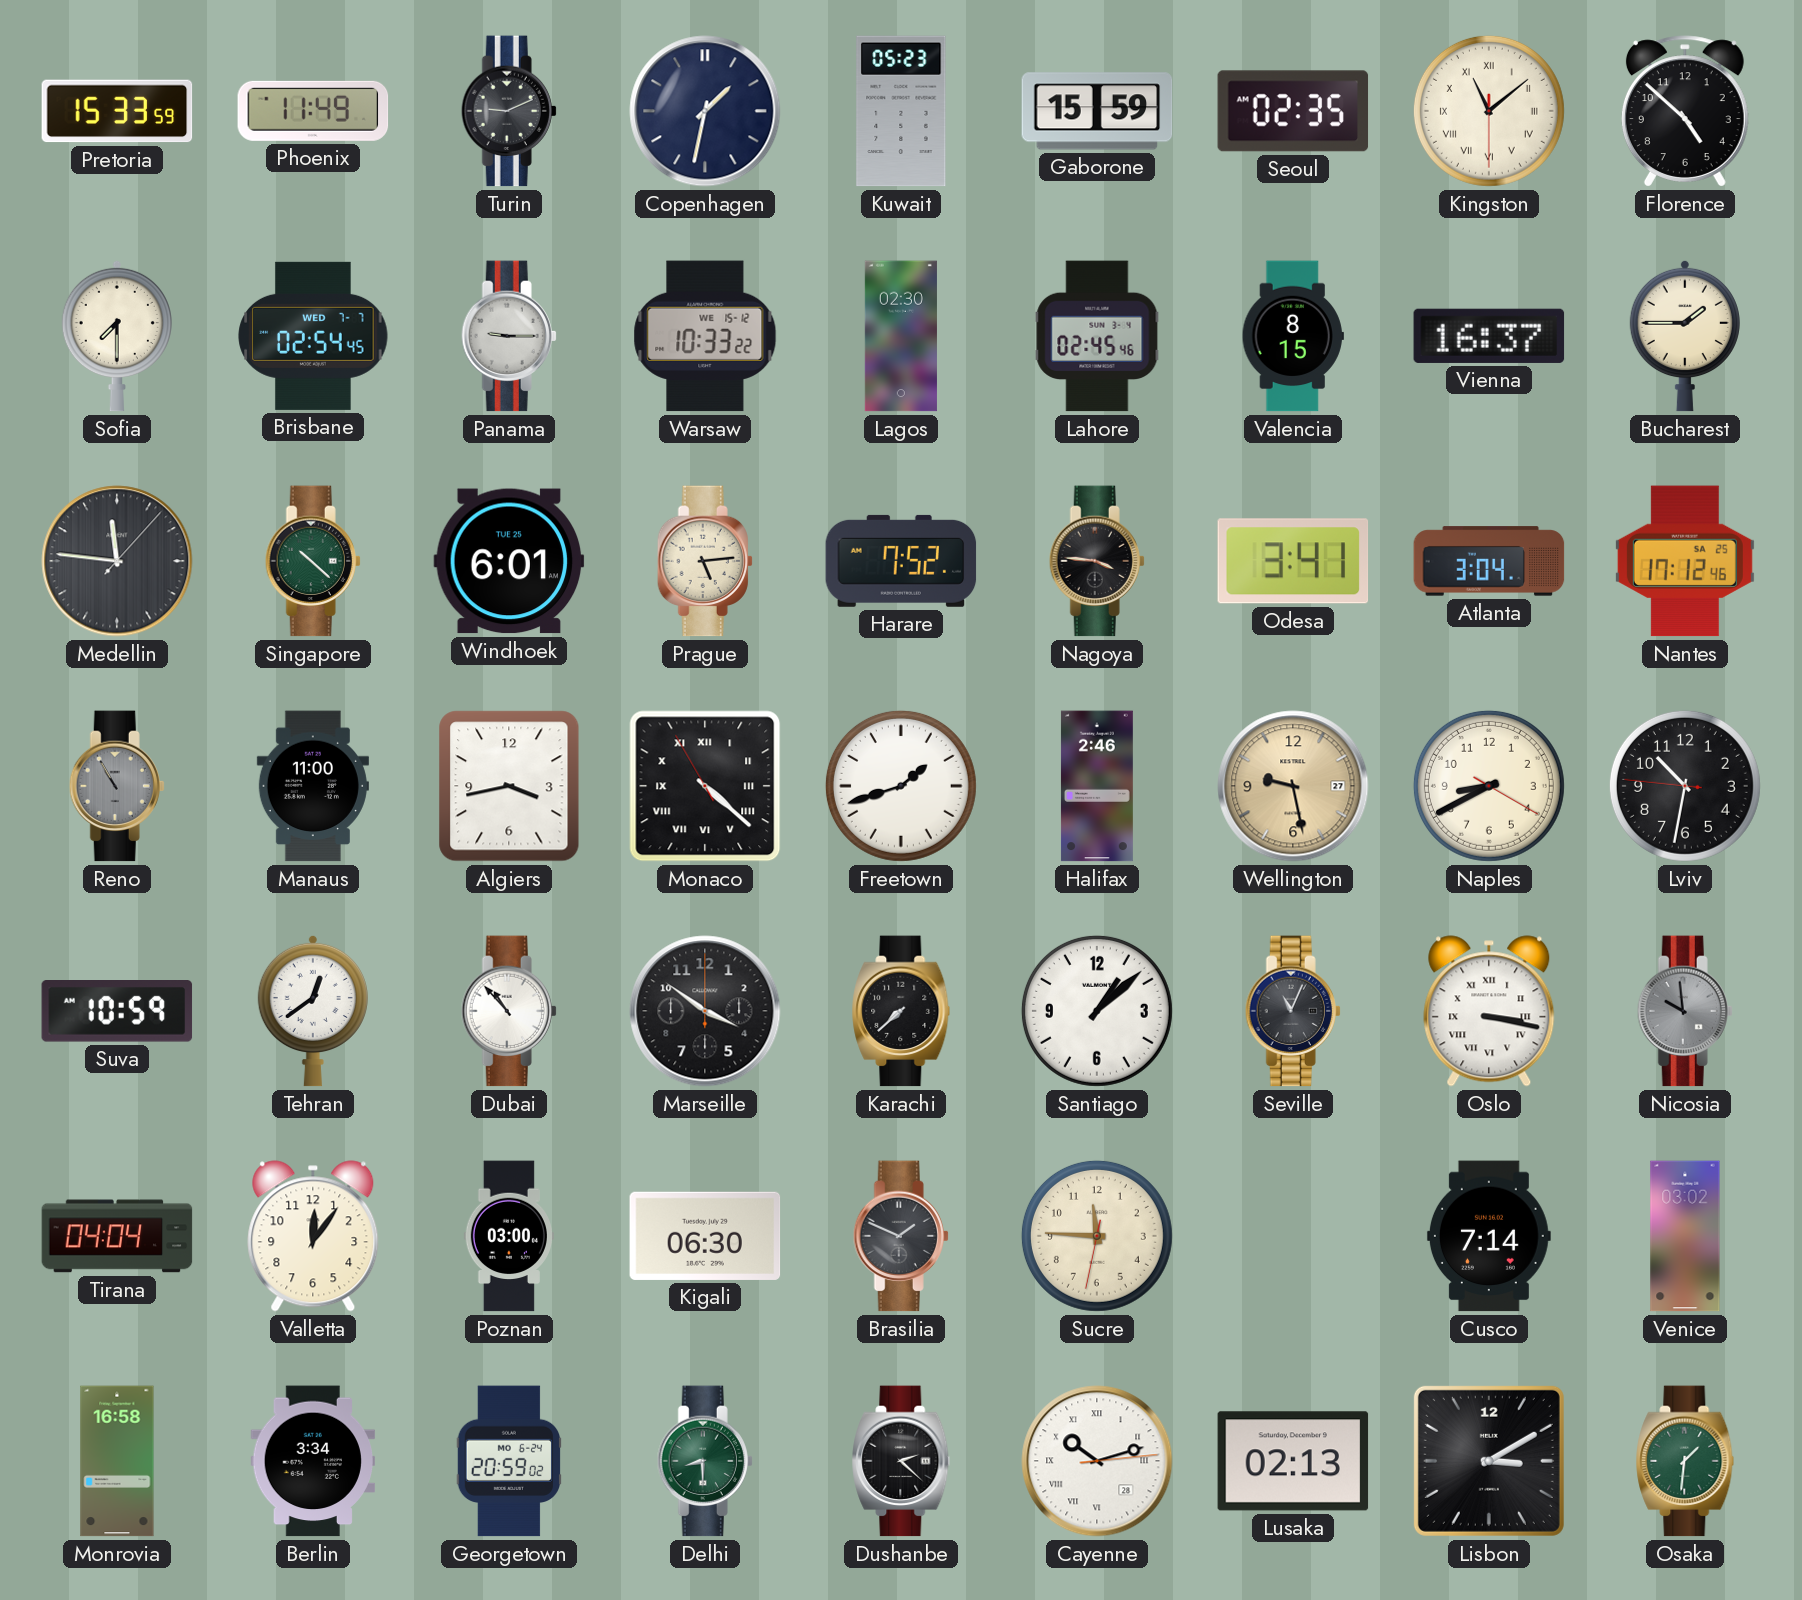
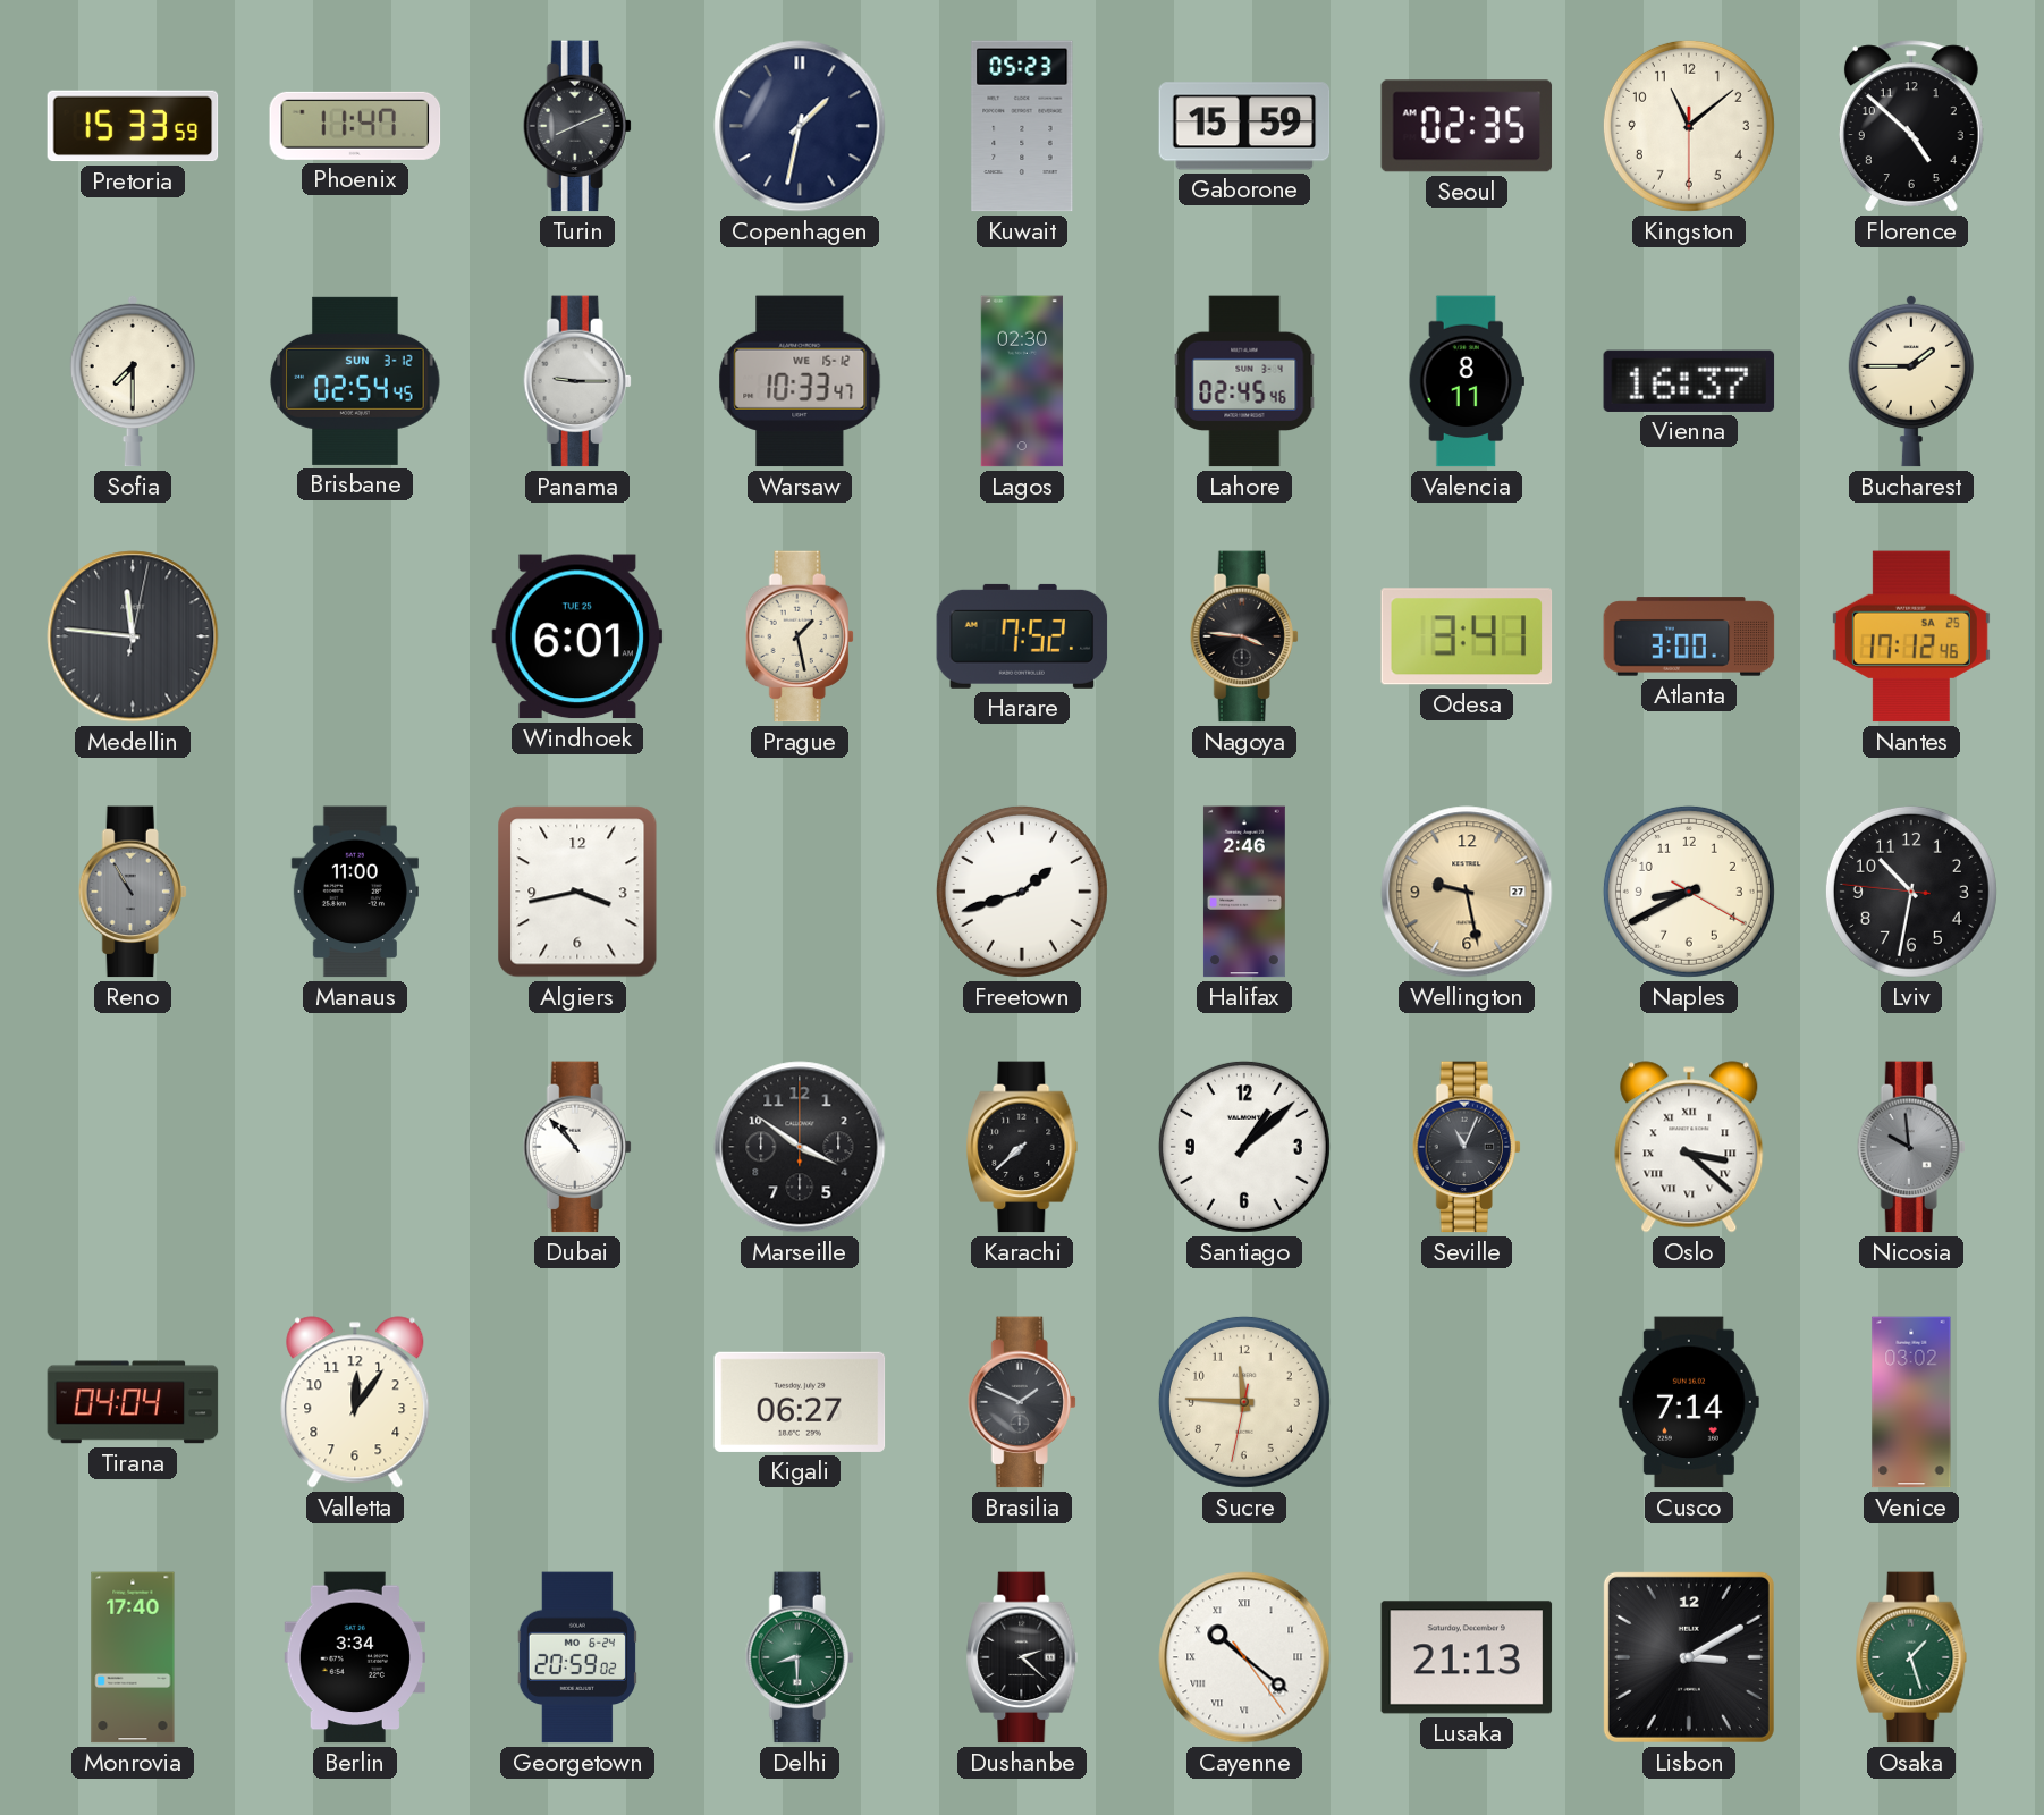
Phoenix: 11:49 -> 11:47
Turin: 9:11 -> 8:11
Kingston numerals: Roman -> Arabic
Brisbane date: WED 7-7 -> SUN 3-12
Warsaw: 10:33:22 -> 10:33:47
Valencia: 8:15 -> 8:11
Medellin: 11:46:07 -> 11:46:02
Singapore: 10:22 -> none
Prague: 5:14 -> 1:28
Atlanta: 3:04 -> 3:00
Monaco: 4:21 -> none
Suva: 10:59 -> none
Tehran: 12:39 -> none
Oslo: 3:17 -> 3:22
Poznan: 03:00 -> none
Kigali: 06:30 -> 06:27
Monrovia: 16:58 -> 17:40
Cayenne: 10:12 -> 10:21
Lusaka: 02:13 -> 21:13
Osaka: 1:31 -> 1:27
